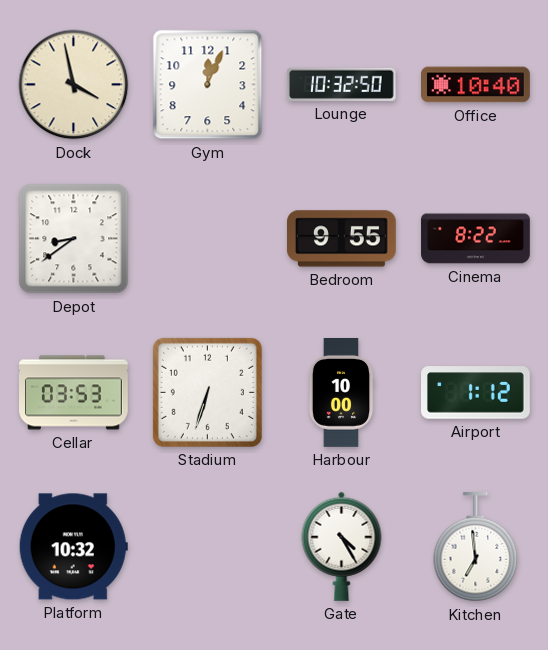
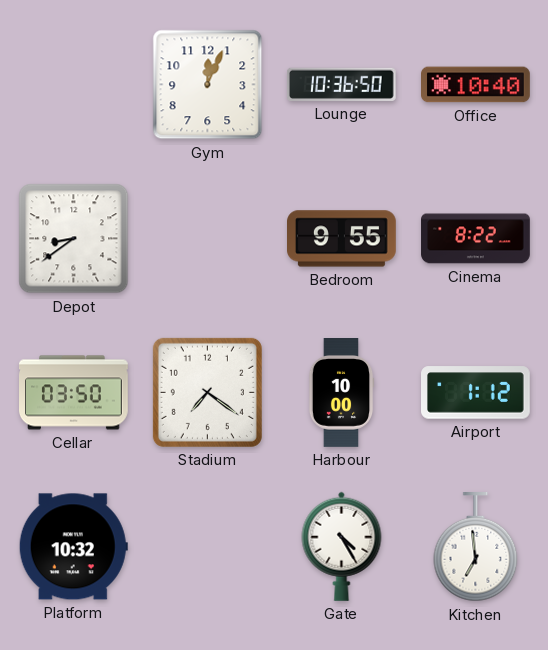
Dock: 3:58 -> none
Lounge: 10:32 -> 10:36
Cellar: 03:53 -> 03:50
Stadium: 6:33 -> 7:21
